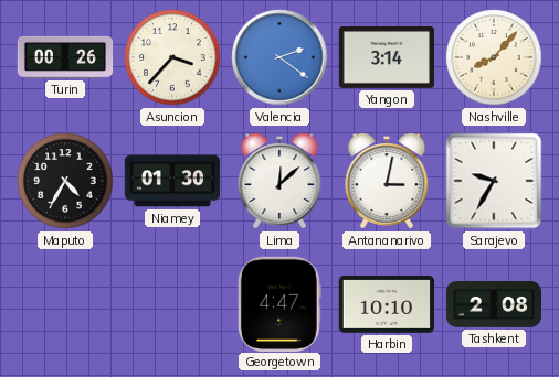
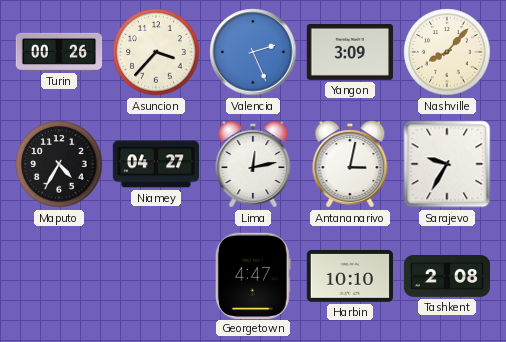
Valencia: 2:21 -> 2:26
Yangon: 3:14 -> 3:09
Niamey: 01:30 -> 04:27
Lima: 12:08 -> 12:13
